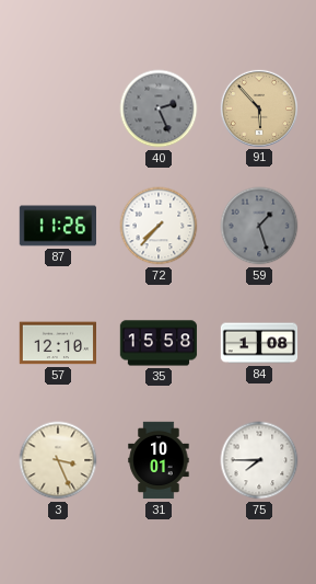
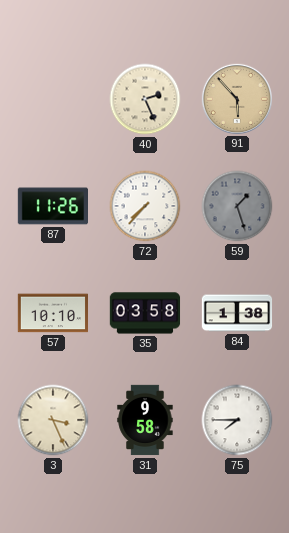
40 dial: grey -> cream
57: 12:10 -> 10:10
35: 15:58 -> 03:58
84: 1:08 -> 1:38
31: 10:01 -> 9:58
